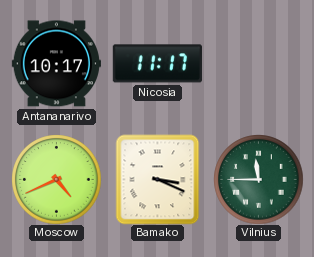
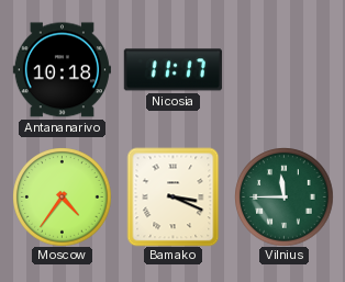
Antananarivo: 10:17 -> 10:18
Moscow: 4:41 -> 4:36
